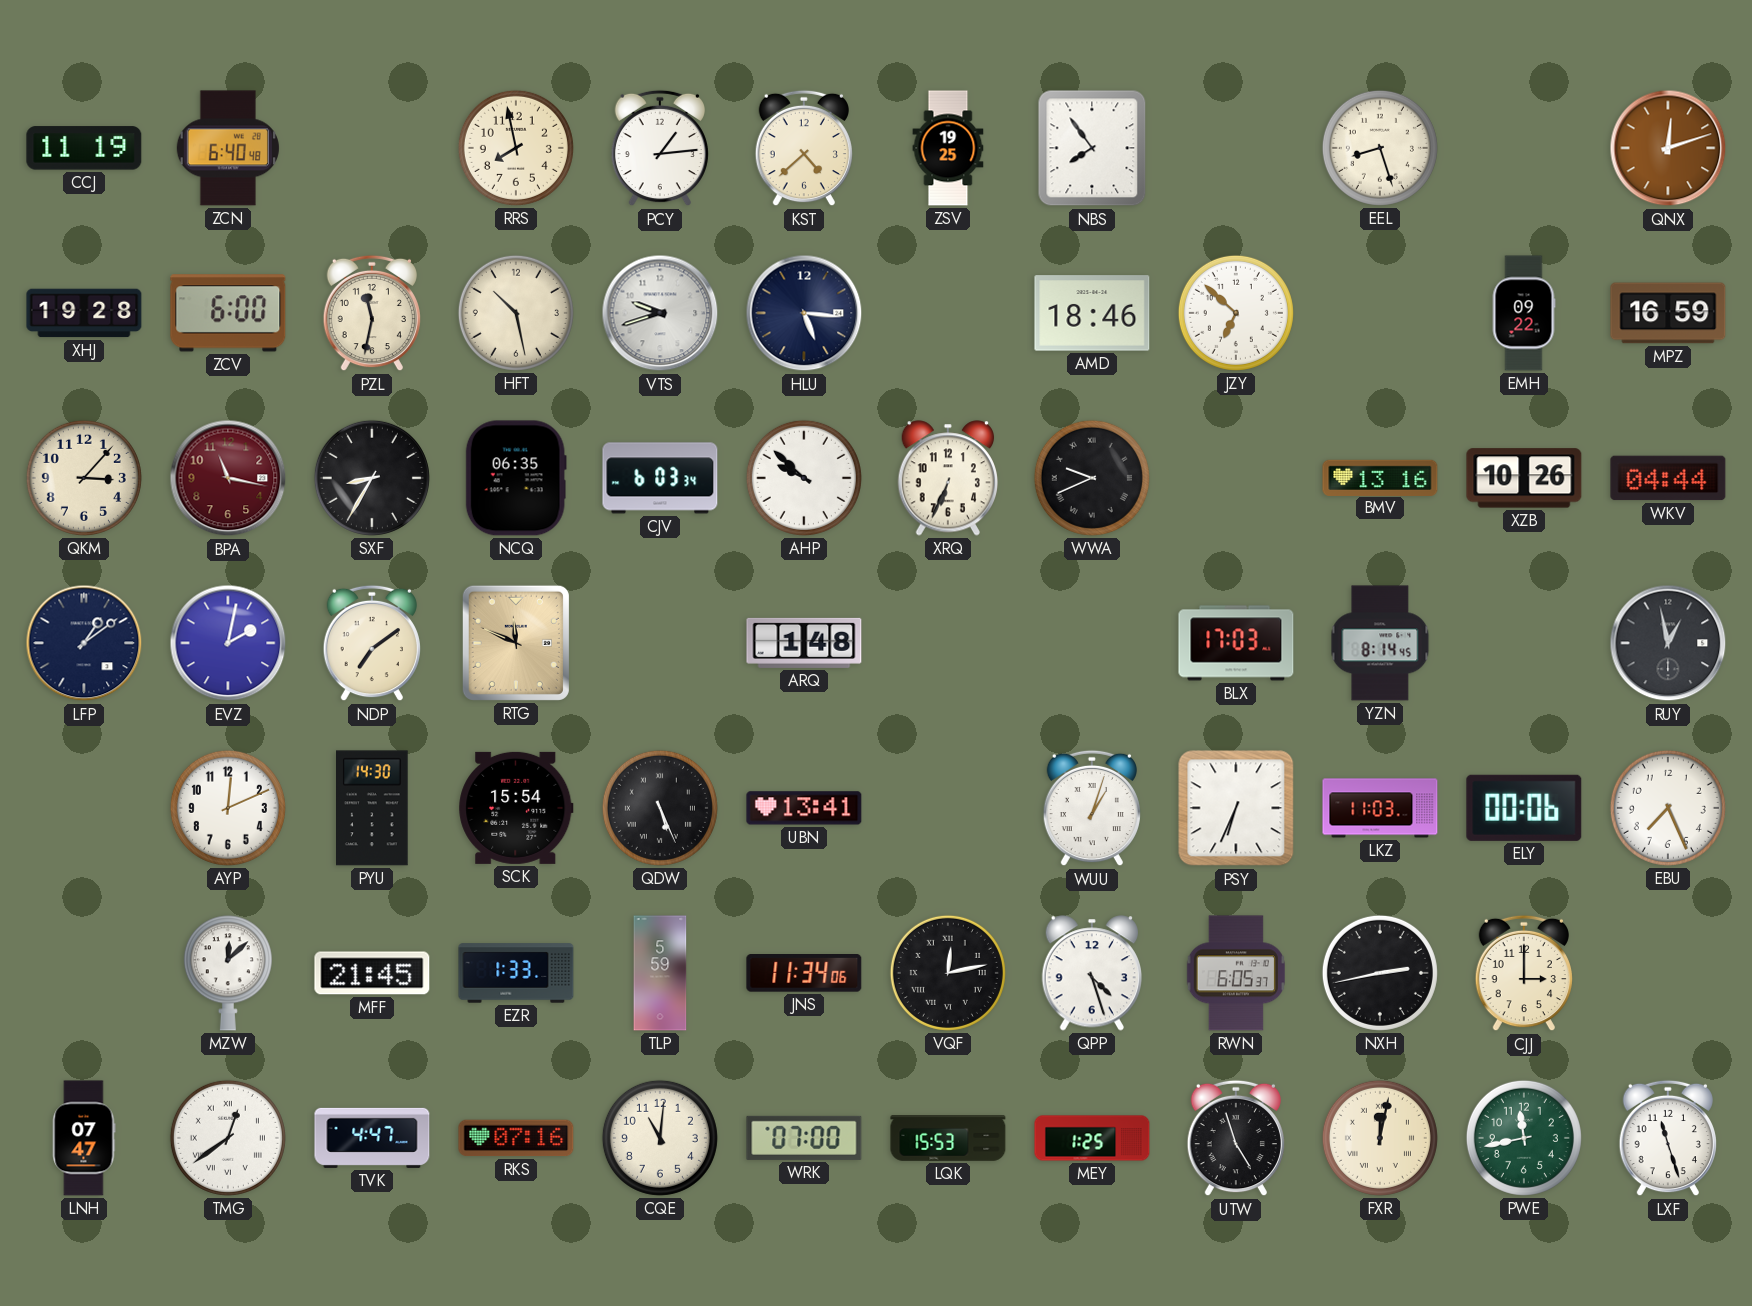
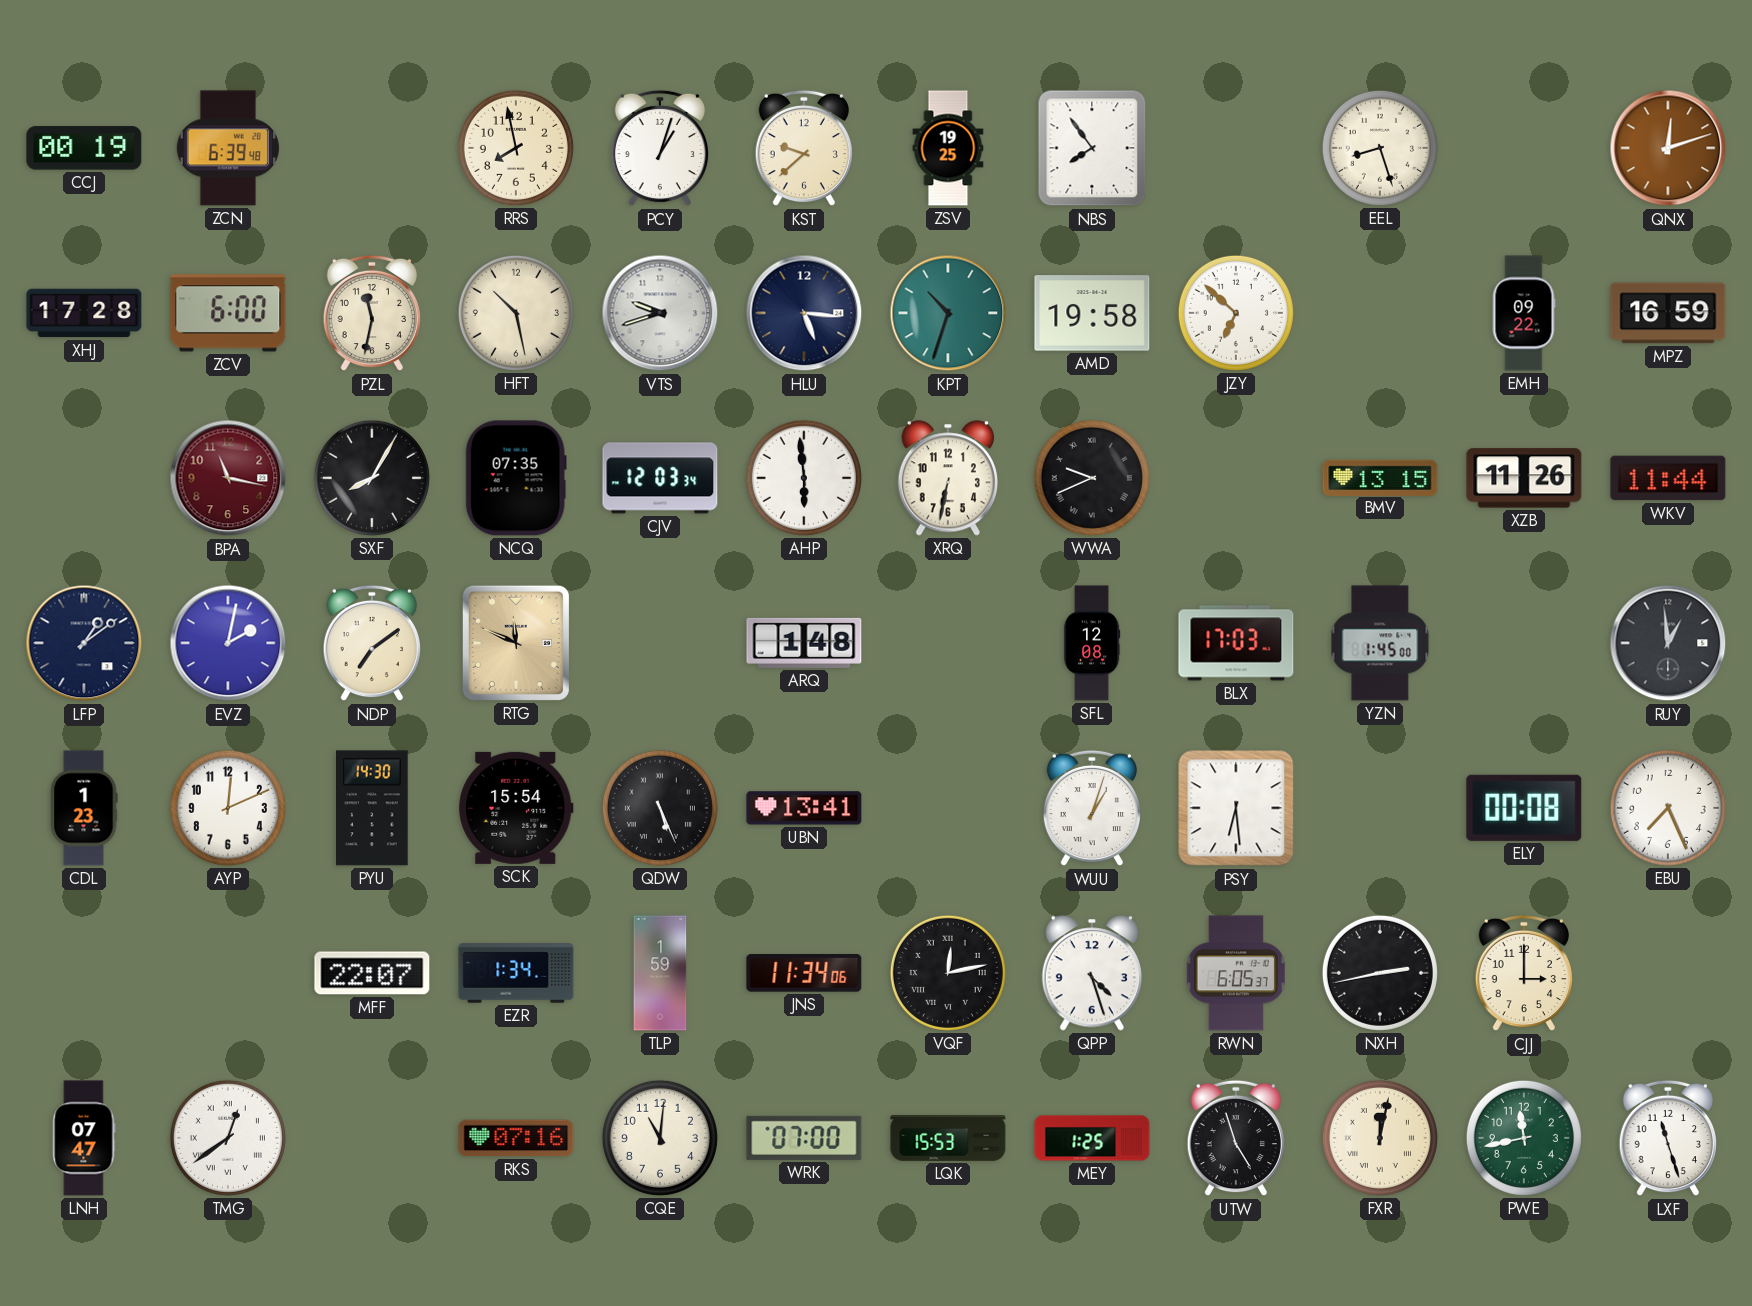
CCJ: 11:19 -> 00:19
ZCN: 6:40 -> 6:39
PCY: 1:14 -> 1:03
KST: 4:38 -> 9:38
XHJ: 19:28 -> 17:28
KPT: none -> 10:33
AMD: 18:46 -> 19:58
QKM: 3:07 -> none
SXF: 8:35 -> 8:05
NCQ: 06:35 -> 07:35
CJV: 6:03 -> 12:03
AHP: 9:52 -> 5:59
XRQ: 6:34 -> 6:32
BMV: 13:16 -> 13:15
XZB: 10:26 -> 11:26
WKV: 04:44 -> 11:44
SFL: none -> 12:08
YZN: 8:14 -> 1:45
RUY: 12:58 -> 12:59
CDL: none -> 1:23
PSY: 6:34 -> 6:29
LKZ: 11:03 -> none
ELY: 00:06 -> 00:08
MZW: 12:08 -> none
MFF: 21:45 -> 22:07
EZR: 1:33 -> 1:34
TLP: 5:59 -> 1:59
TVK: 4:47 -> none
